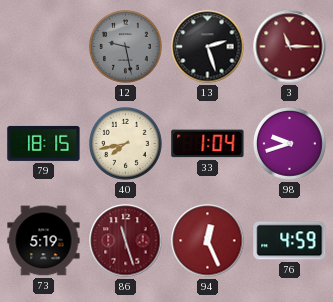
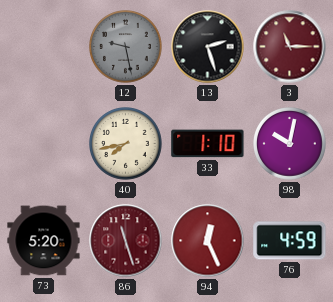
79: 18:15 -> none
33: 1:04 -> 1:10
98: 9:42 -> 10:02
73: 5:19 -> 5:20
